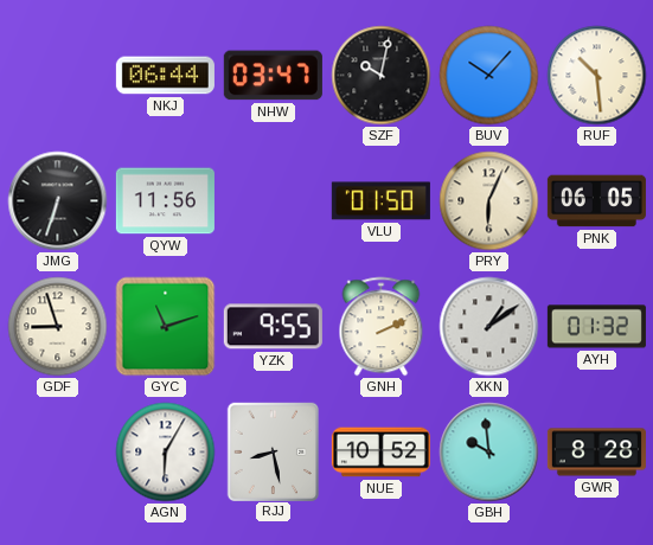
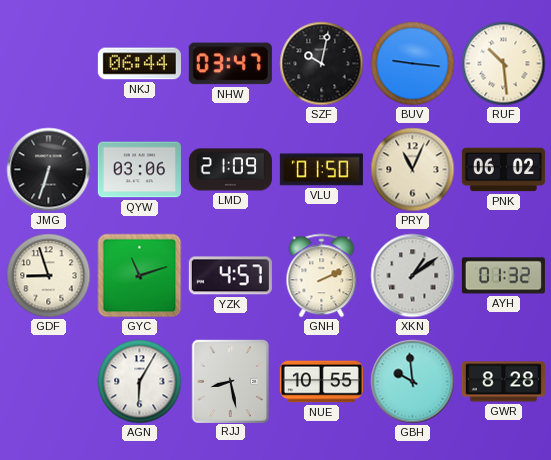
BUV: 10:07 -> 9:16
QYW: 11:56 -> 03:06
LMD: none -> 21:09
PRY: 6:04 -> 11:04
PNK: 06:05 -> 06:02
YZK: 9:55 -> 4:57
NUE: 10:52 -> 10:55
